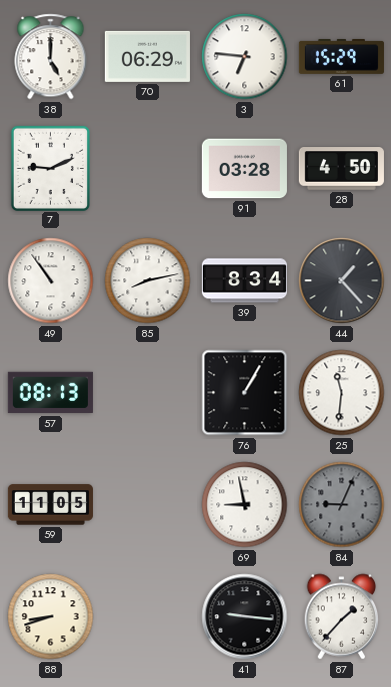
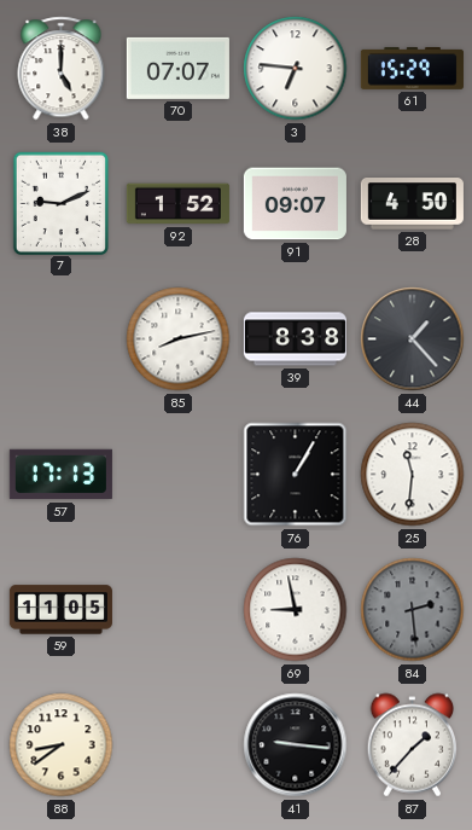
70: 06:29 -> 07:07
92: none -> 1:52
91: 03:28 -> 09:07
49: 10:54 -> none
39: 8:34 -> 8:38
57: 08:13 -> 17:13
84: 9:04 -> 2:29
88: 8:42 -> 8:39
